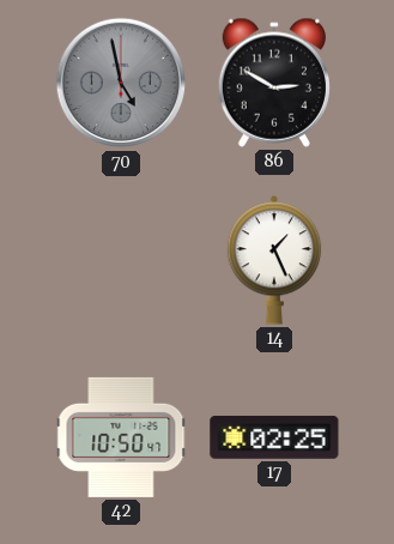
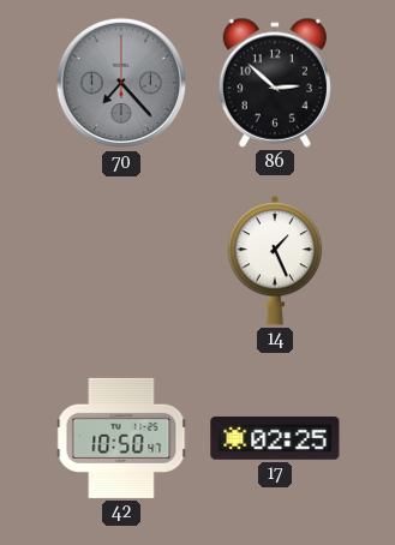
70: 4:58 -> 7:23
86: 2:50 -> 2:52
